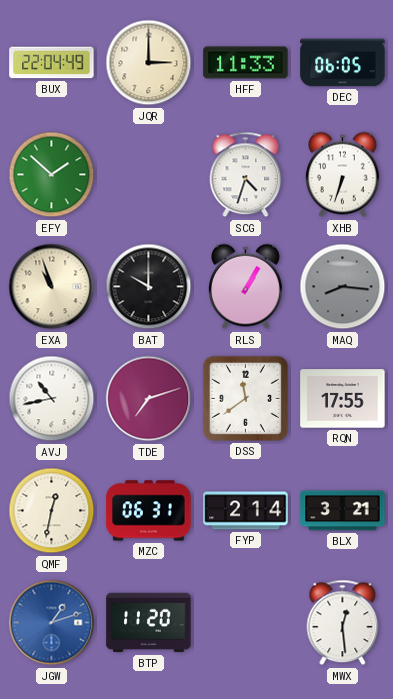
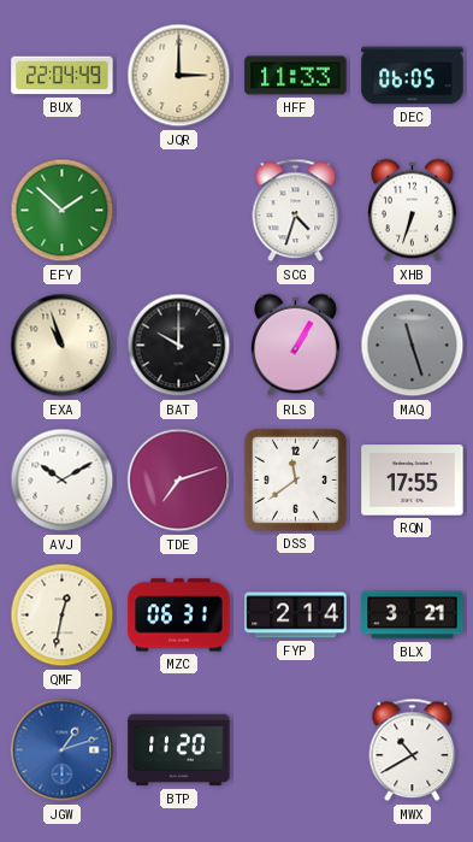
MAQ: 8:16 -> 11:27
AVJ: 10:43 -> 10:10
MWX: 12:29 -> 10:40
